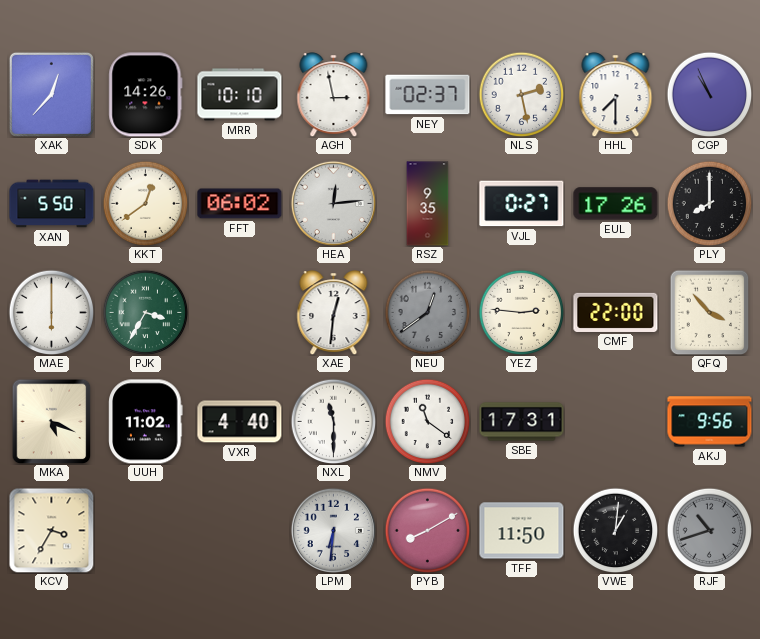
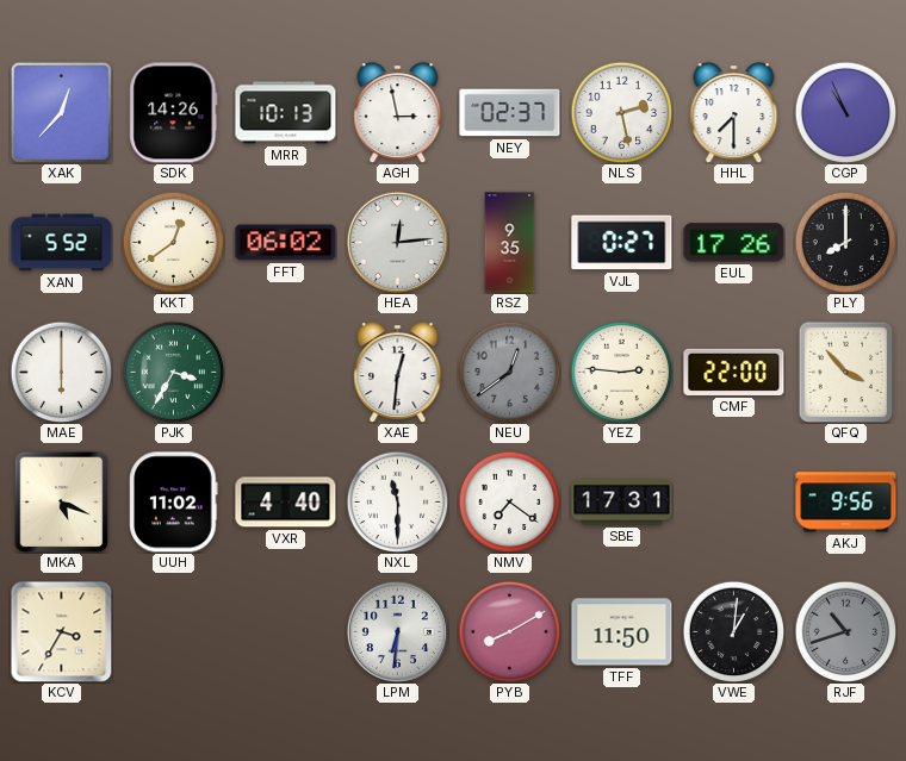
MRR: 10:10 -> 10:13
XAN: 5:50 -> 5:52
NMV: 11:21 -> 7:21
